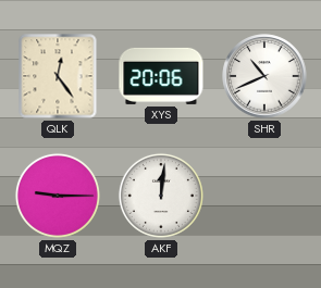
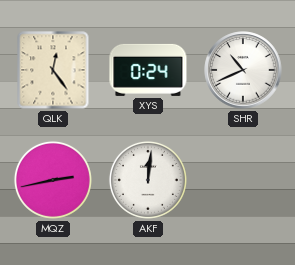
XYS: 20:06 -> 0:24
MQZ: 9:15 -> 2:43
